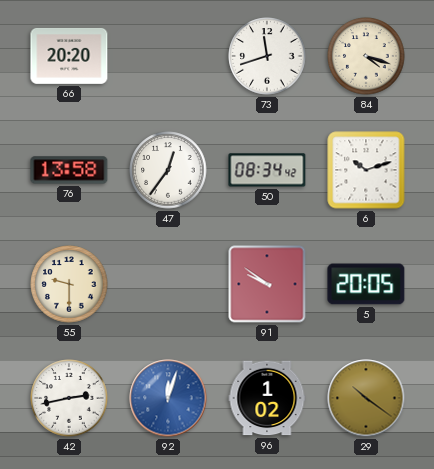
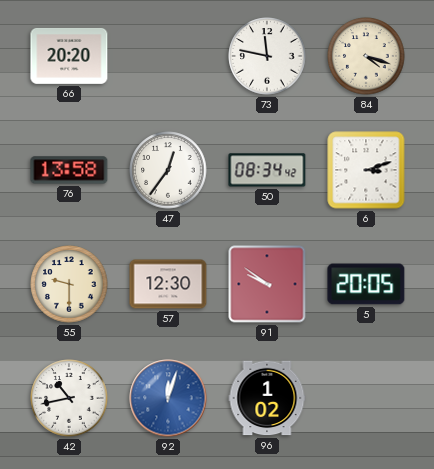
73: 11:42 -> 11:47
6: 10:12 -> 3:12
57: none -> 12:30
42: 2:43 -> 10:43
29: 10:21 -> none
